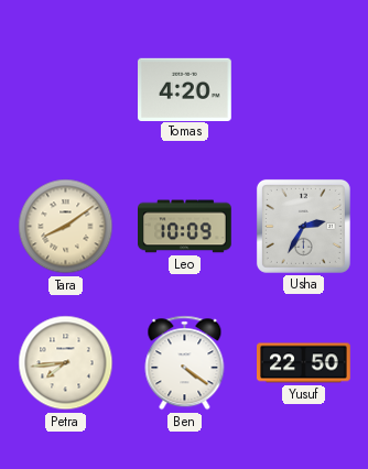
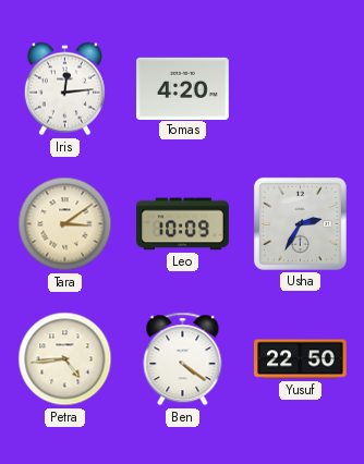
Iris: none -> 12:14
Tara: 8:09 -> 3:09
Petra: 7:44 -> 4:44
